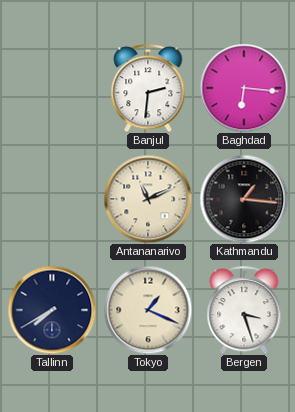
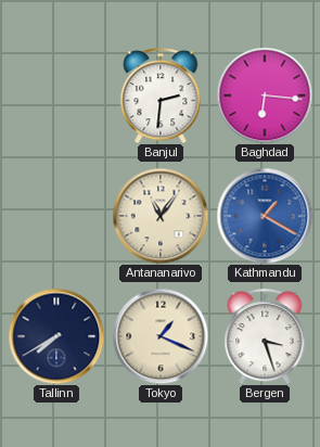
Antananarivo: 11:11 -> 11:06
Kathmandu: 1:16 -> 1:20
Kathmandu dial: black -> blue
